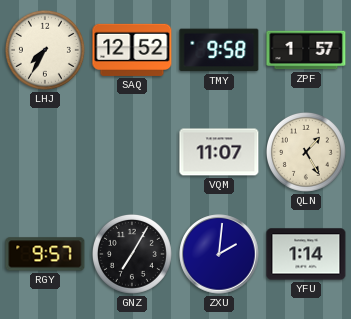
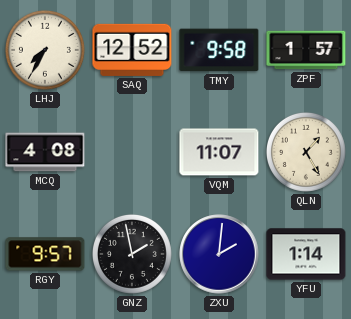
MCQ: none -> 4:08
GNZ: 7:05 -> 1:58
